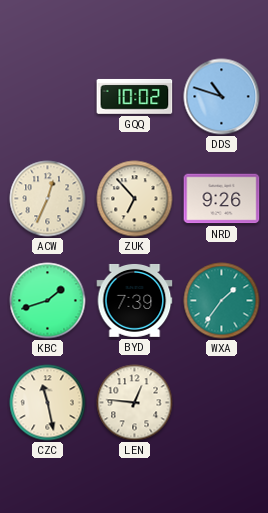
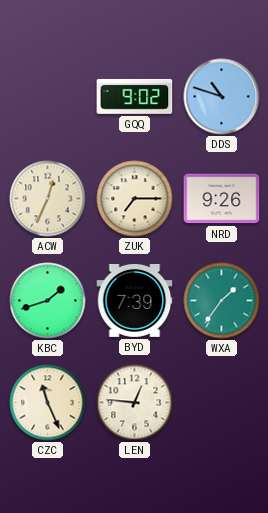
GQQ: 10:02 -> 9:02
ZUK: 6:53 -> 7:15
CZC: 11:28 -> 11:26
